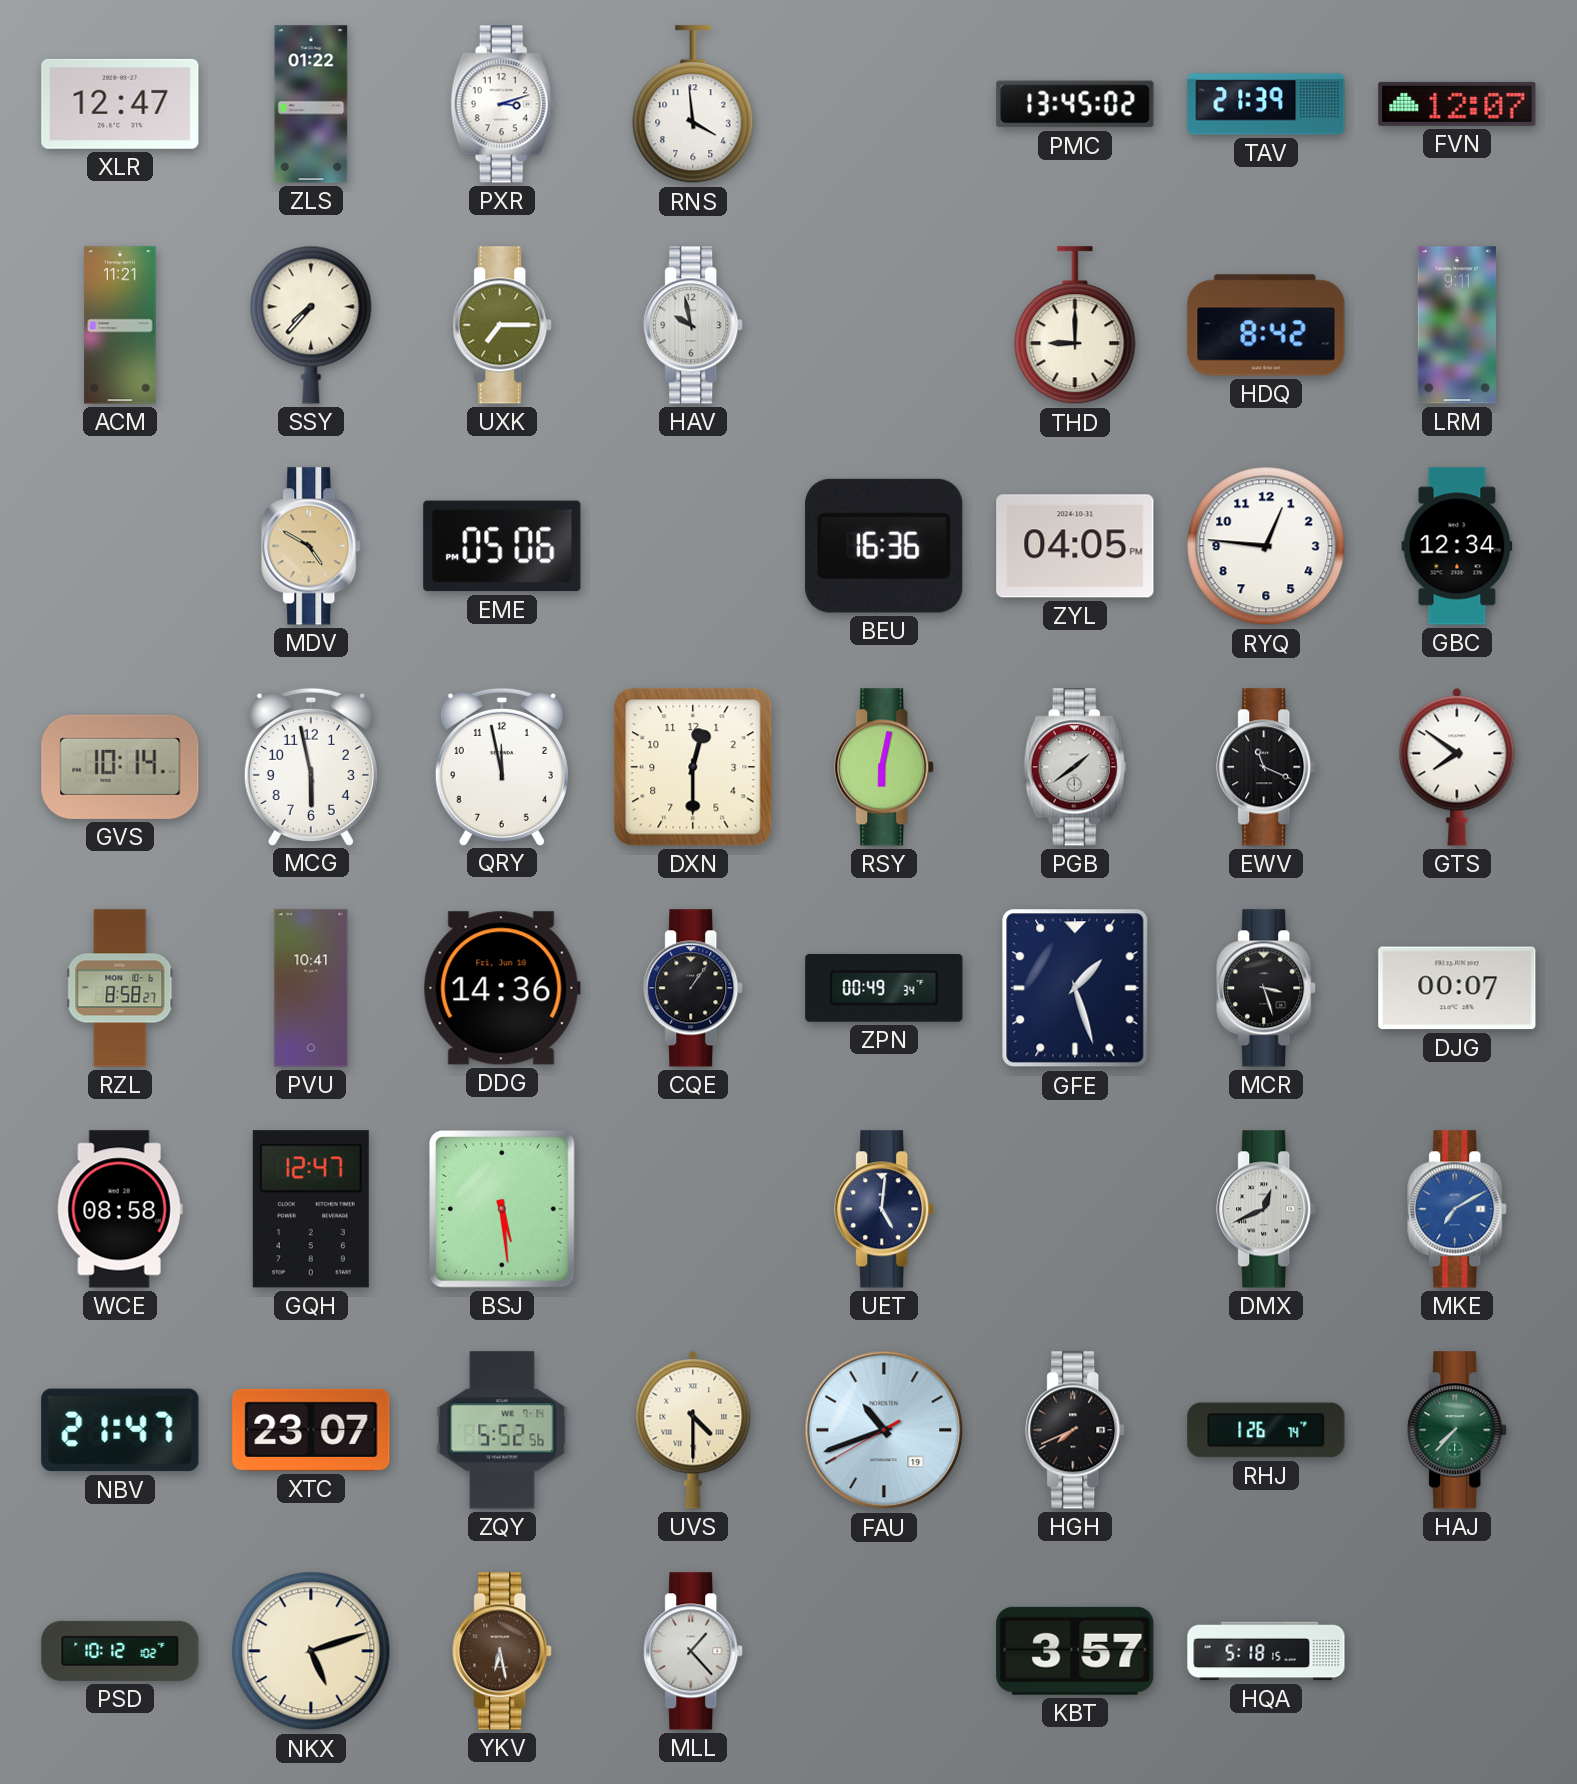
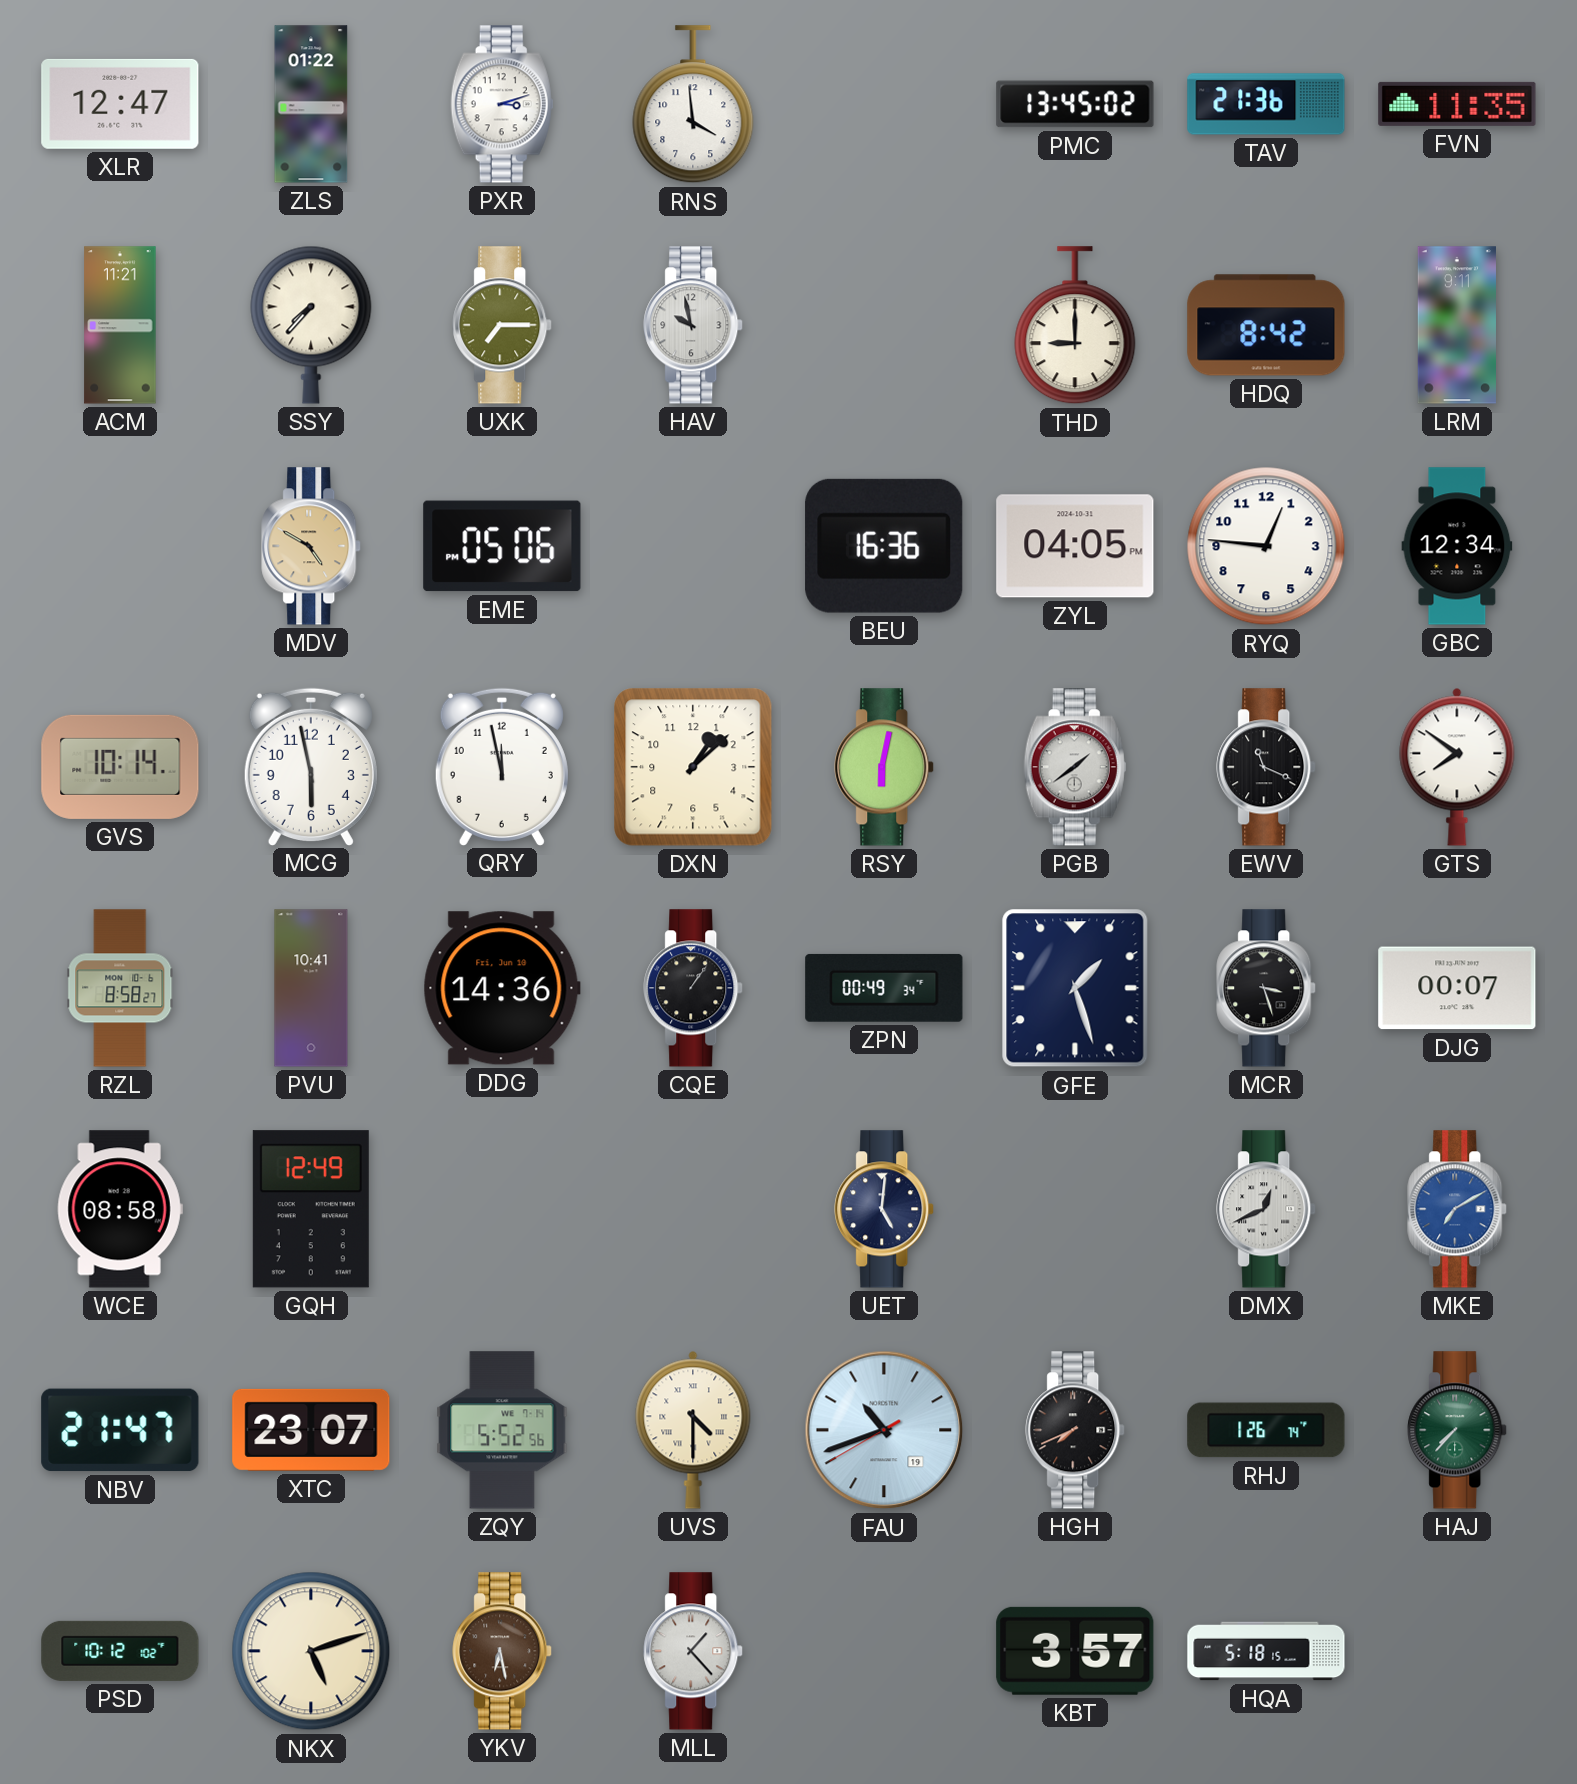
TAV: 21:39 -> 21:36
FVN: 12:07 -> 11:35
DXN: 12:30 -> 1:08
GQH: 12:47 -> 12:49
BSJ: 5:29 -> none
